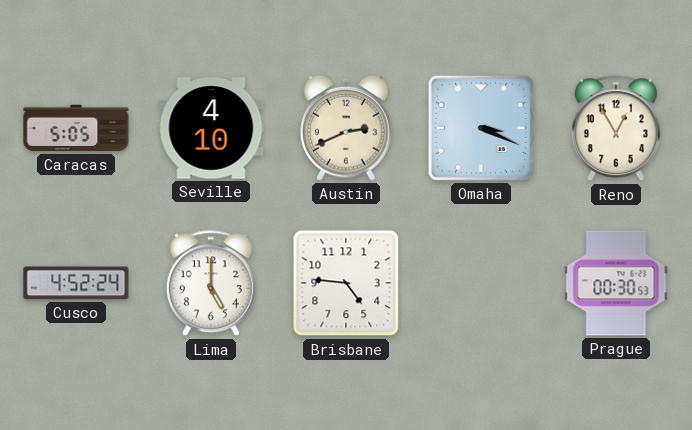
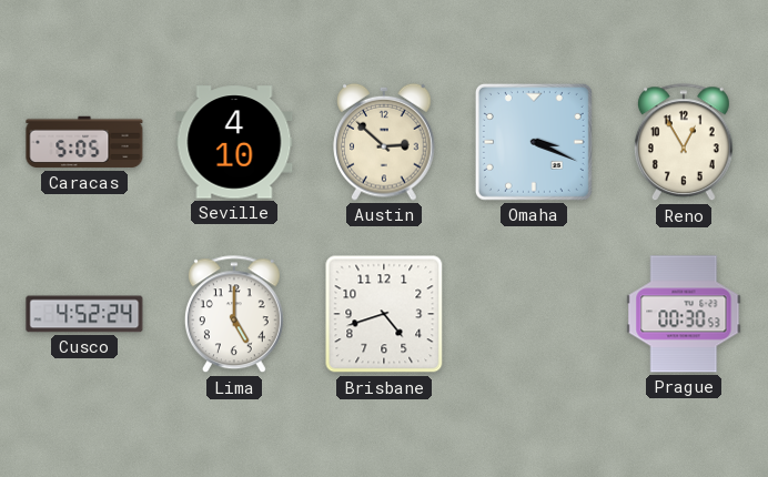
Austin: 2:41 -> 2:52
Brisbane: 4:46 -> 4:42
